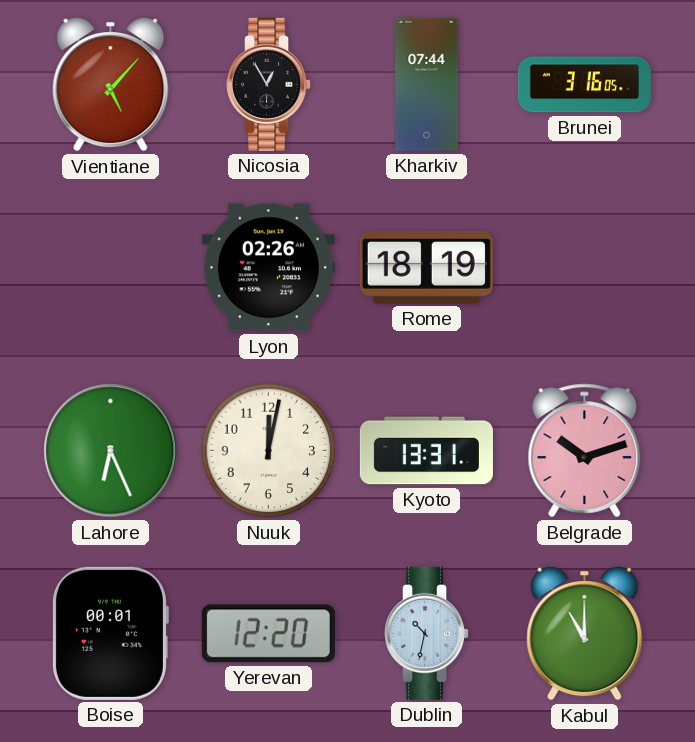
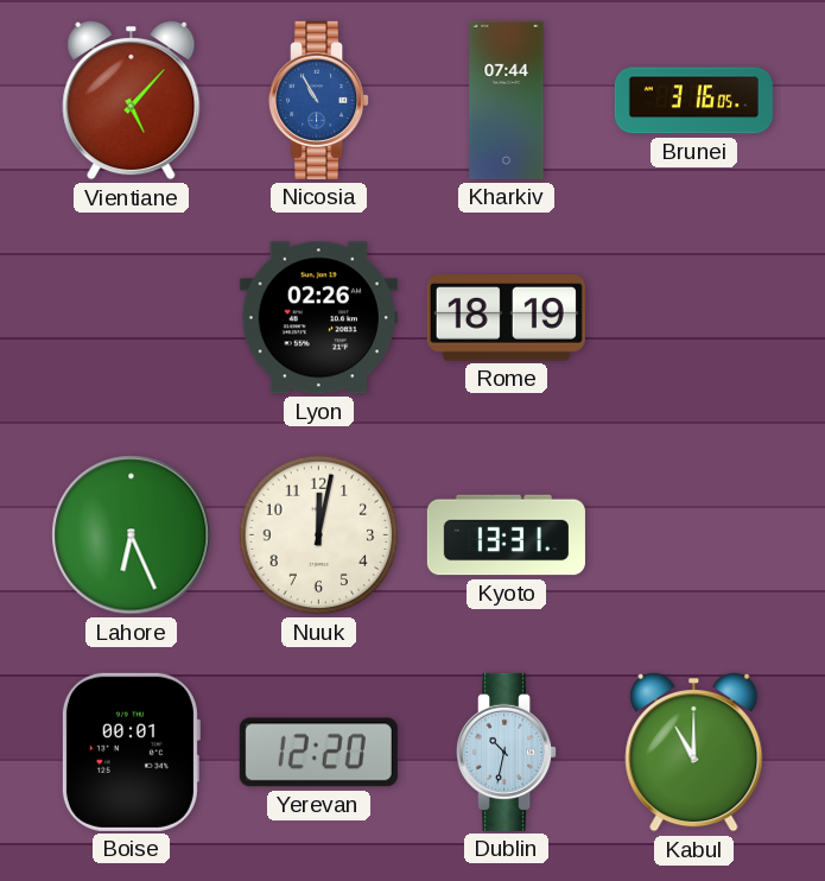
Nicosia: 12:55 -> 10:55
Nicosia dial: black -> blue
Belgrade: 10:12 -> none
